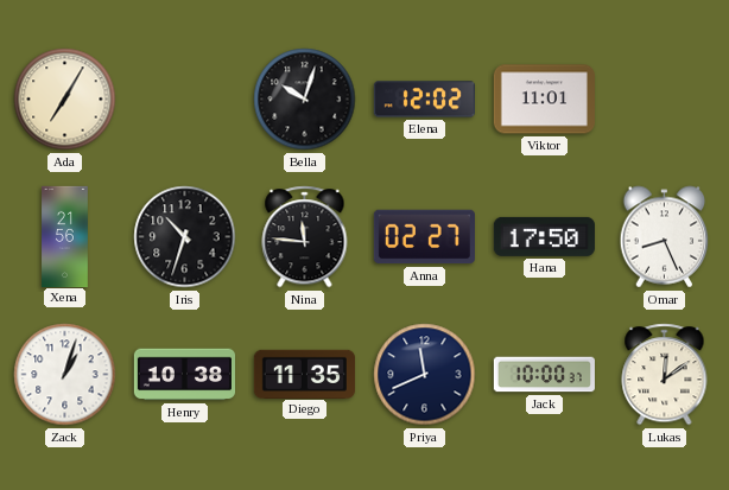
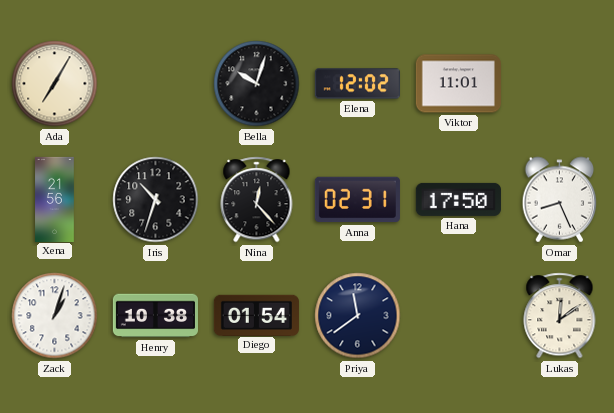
Nina: 11:46 -> 12:23
Anna: 02:27 -> 02:31
Diego: 11:35 -> 01:54
Priya: 11:41 -> 11:39
Jack: 10:00 -> none
